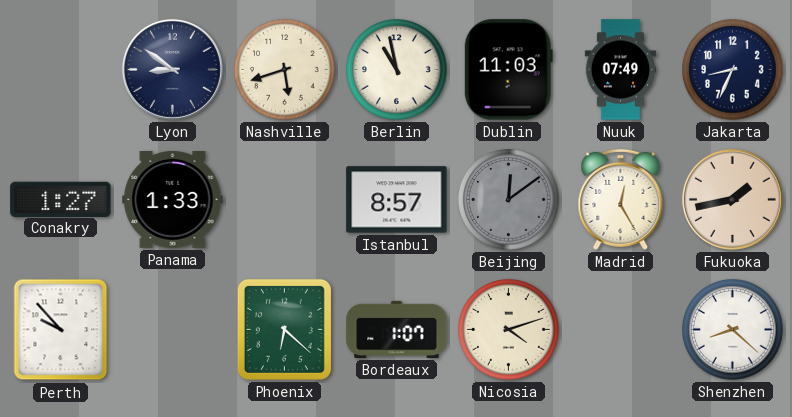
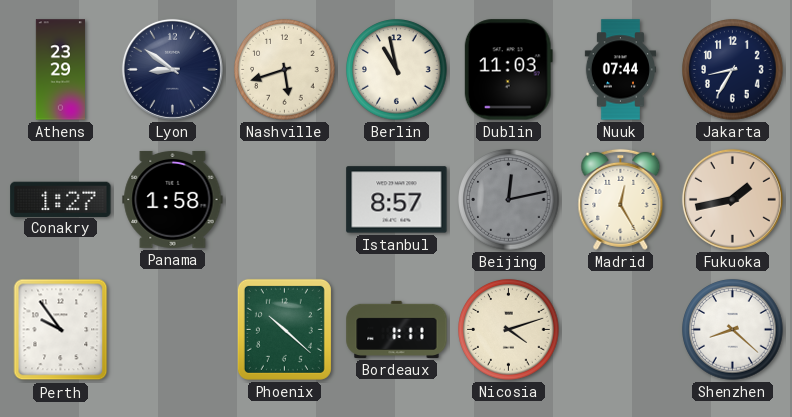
Athens: none -> 23:29
Nuuk: 07:49 -> 07:44
Jakarta: 8:34 -> 8:35
Panama: 1:33 -> 1:58
Beijing: 12:09 -> 12:13
Perth: 9:53 -> 9:54
Phoenix: 6:22 -> 10:22
Bordeaux: 1:07 -> 1:11
